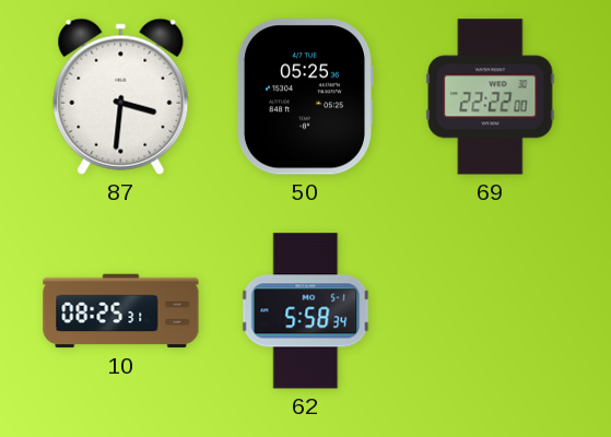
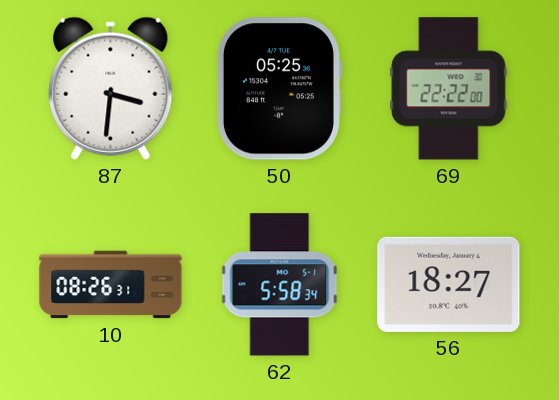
10: 08:25 -> 08:26
56: none -> 18:27
